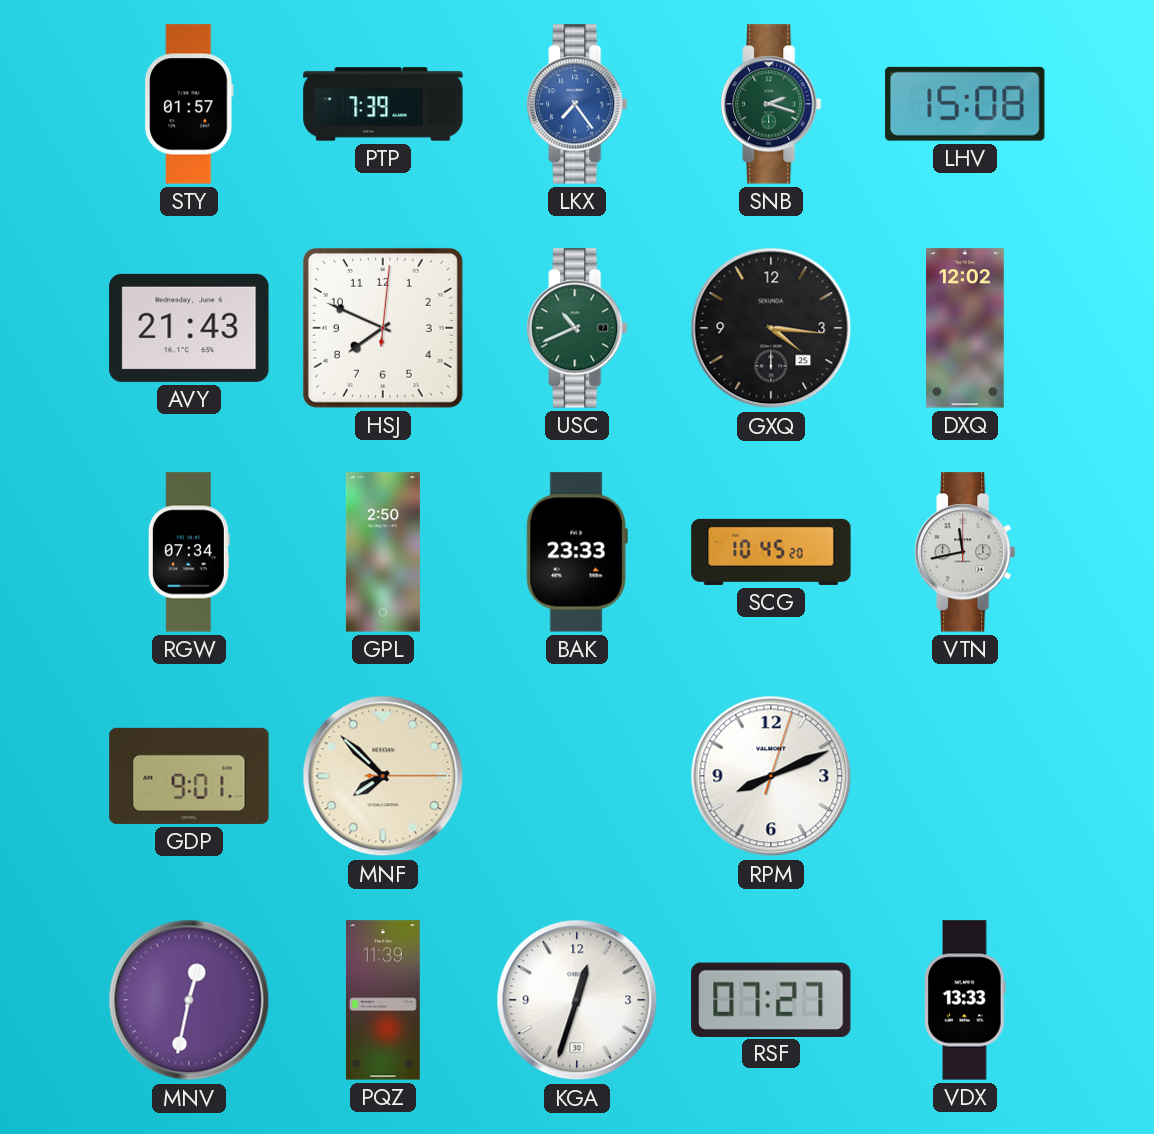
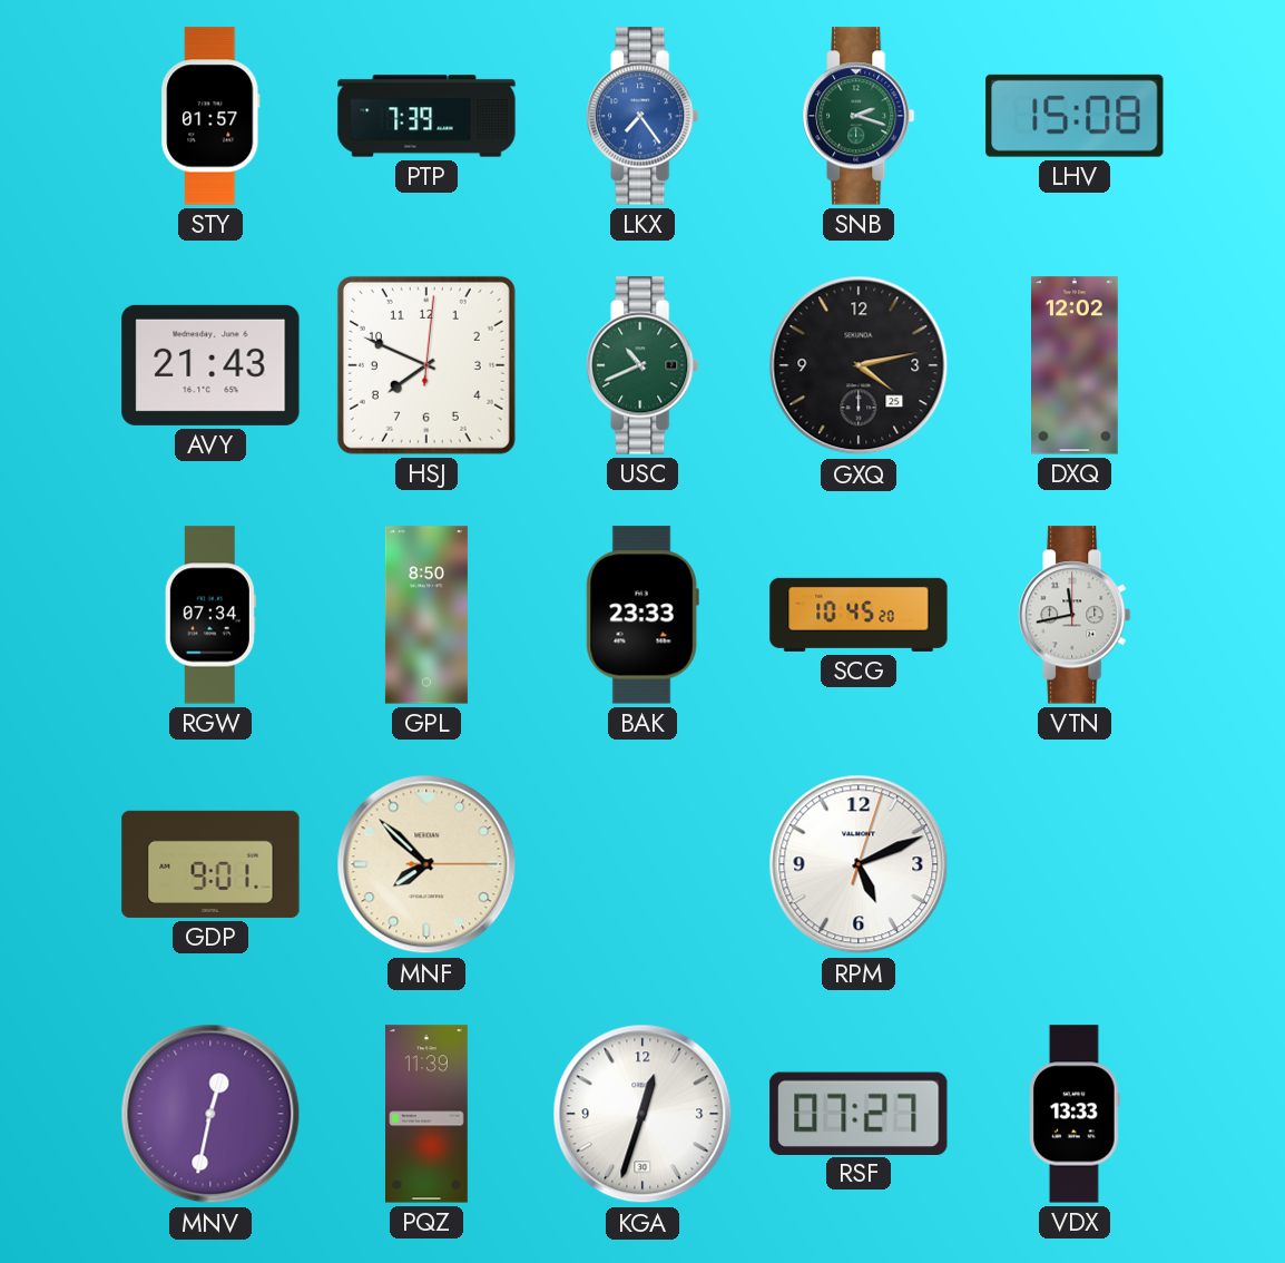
GXQ: 4:16 -> 4:13
GPL: 2:50 -> 8:50
RPM: 8:11 -> 5:11
